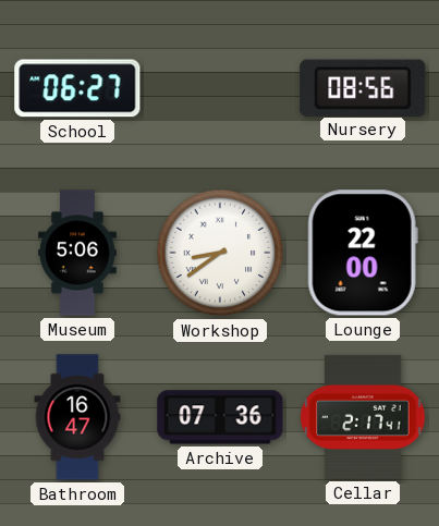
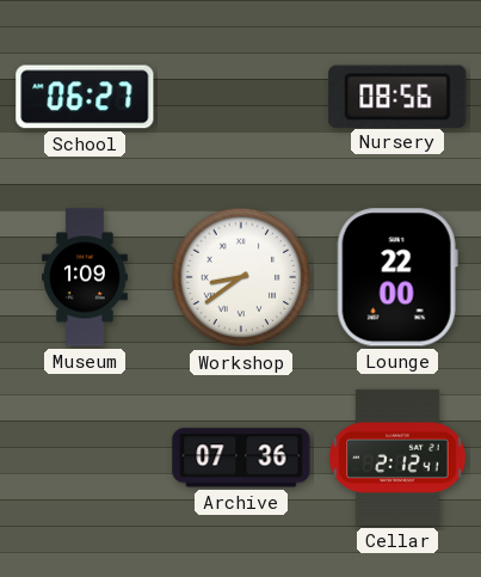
Museum: 5:06 -> 1:09
Bathroom: 16:47 -> none
Cellar: 2:17 -> 2:12
